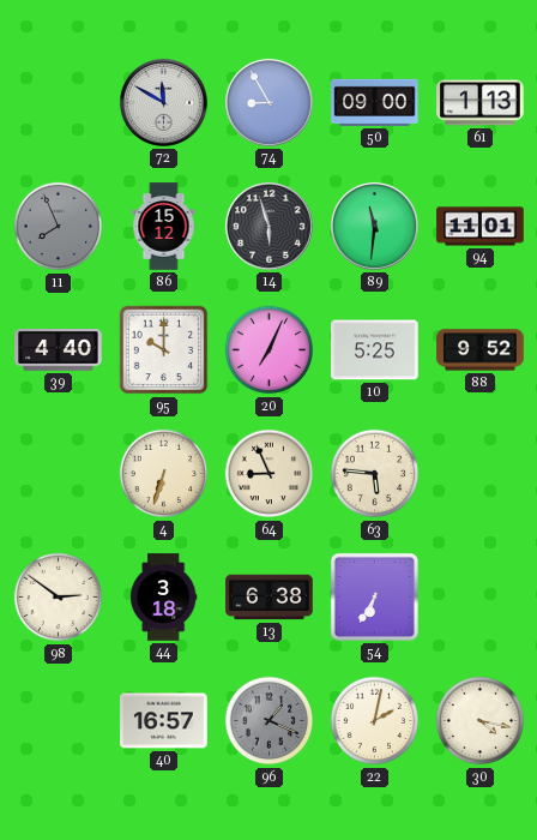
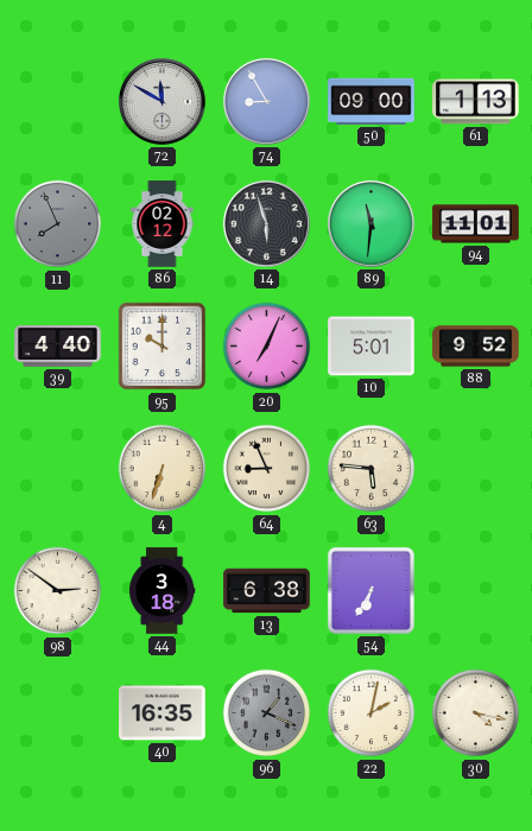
86: 15:12 -> 02:12
10: 5:25 -> 5:01
40: 16:57 -> 16:35
